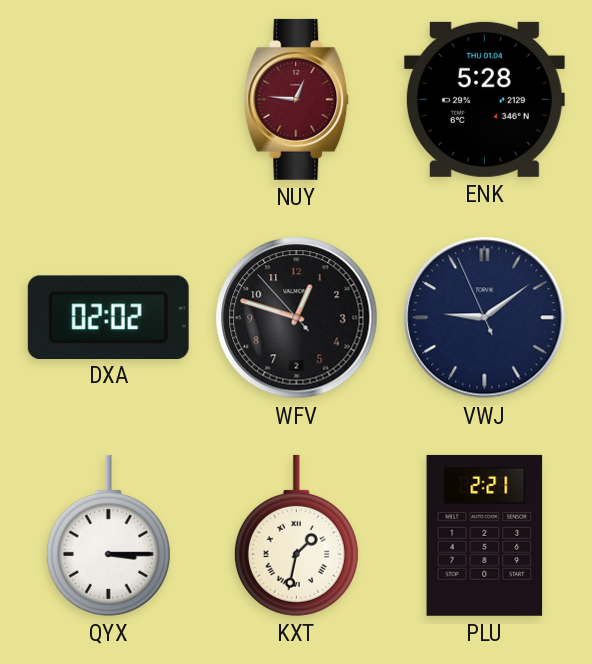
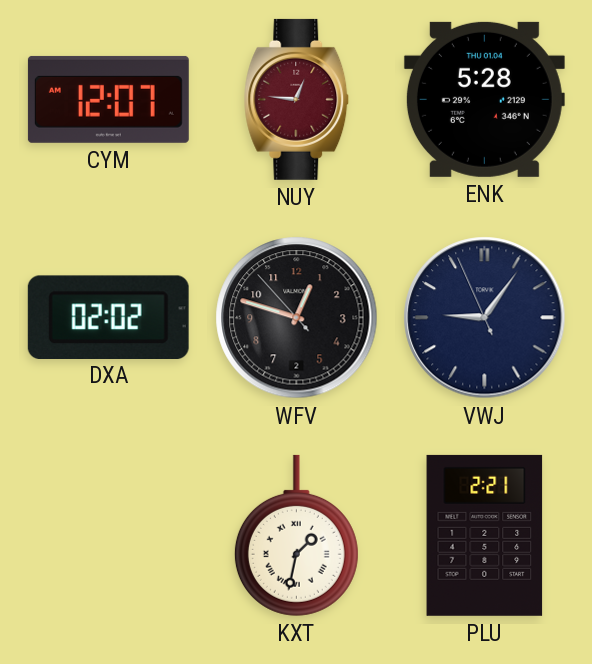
CYM: none -> 12:07
VWJ: 9:08 -> 9:05
QYX: 3:15 -> none
